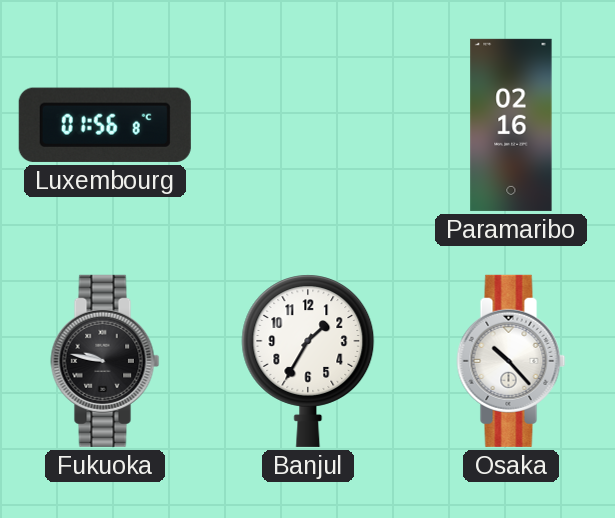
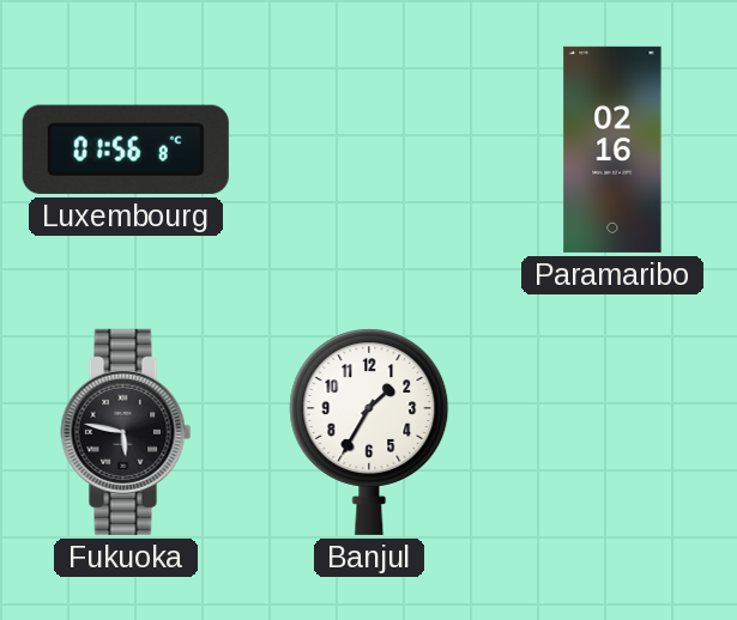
Fukuoka: 9:47 -> 5:47
Osaka: 10:23 -> none
